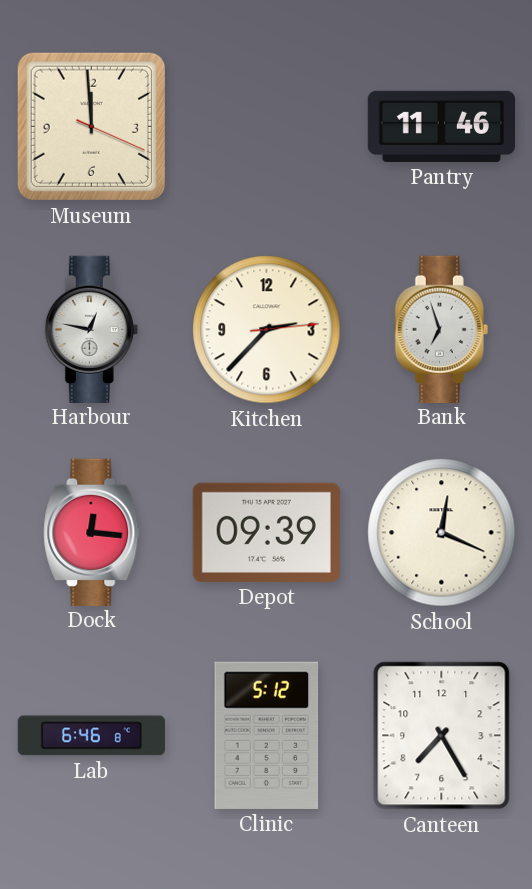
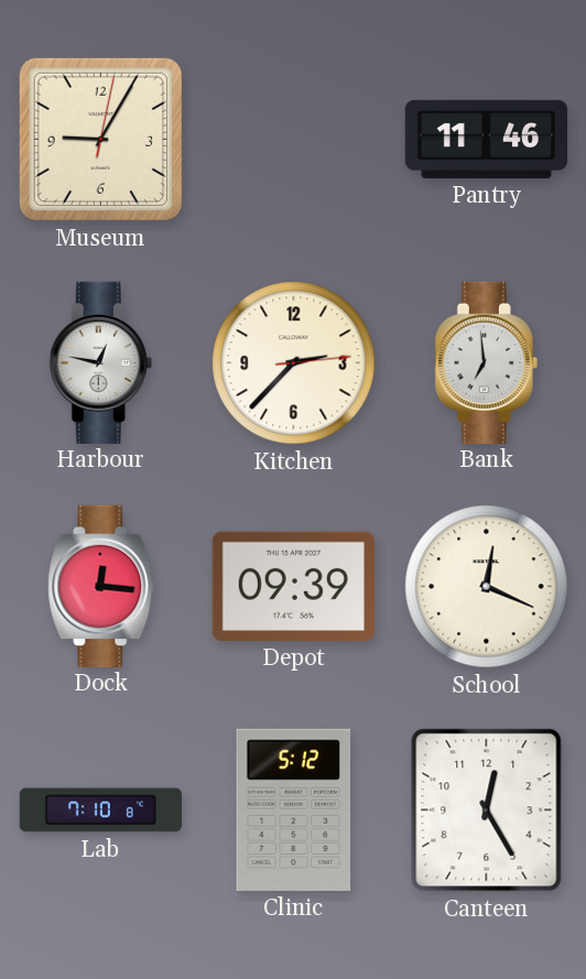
Museum: 11:59 -> 9:05
Bank: 6:57 -> 6:59
Lab: 6:46 -> 7:10
Canteen: 7:25 -> 12:25
